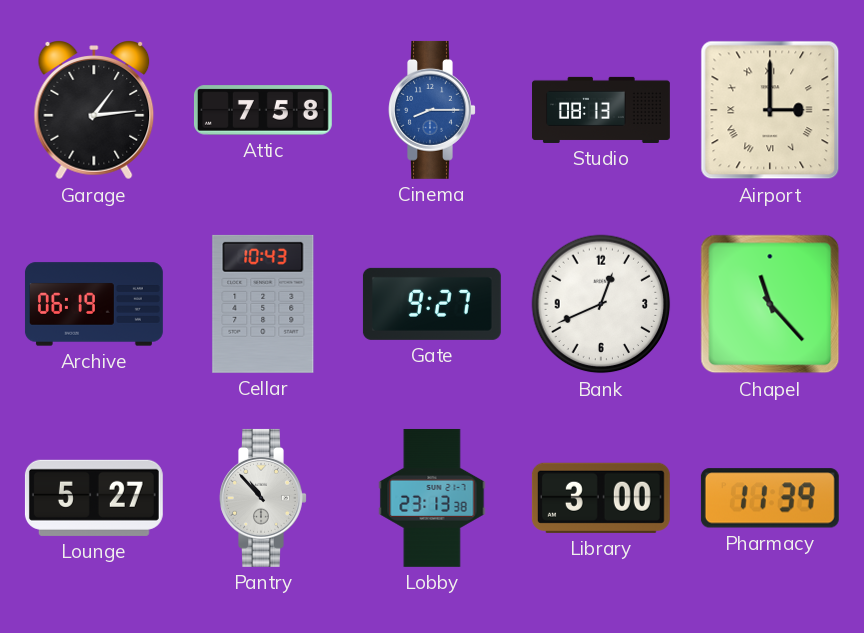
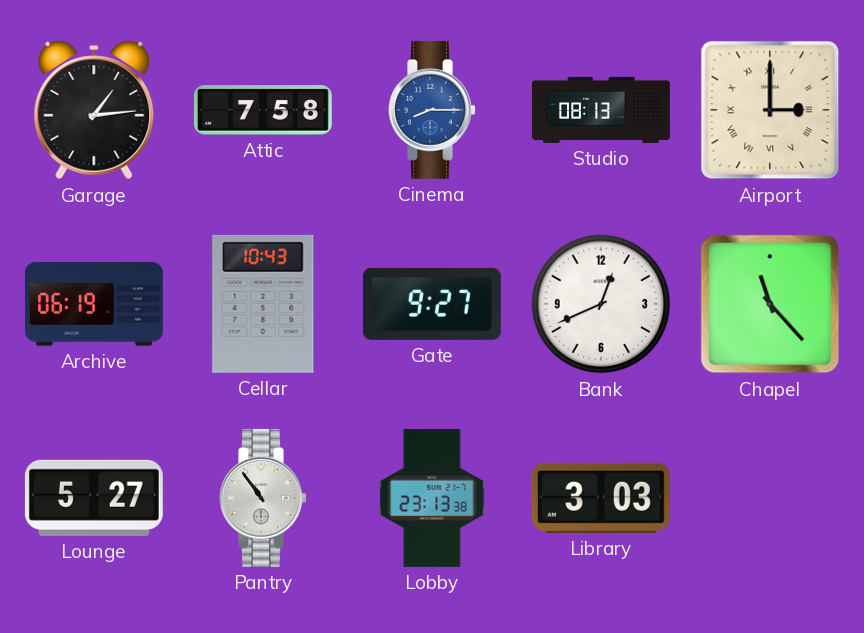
Pantry: 10:53 -> 10:54
Library: 3:00 -> 3:03
Pharmacy: 11:39 -> none
